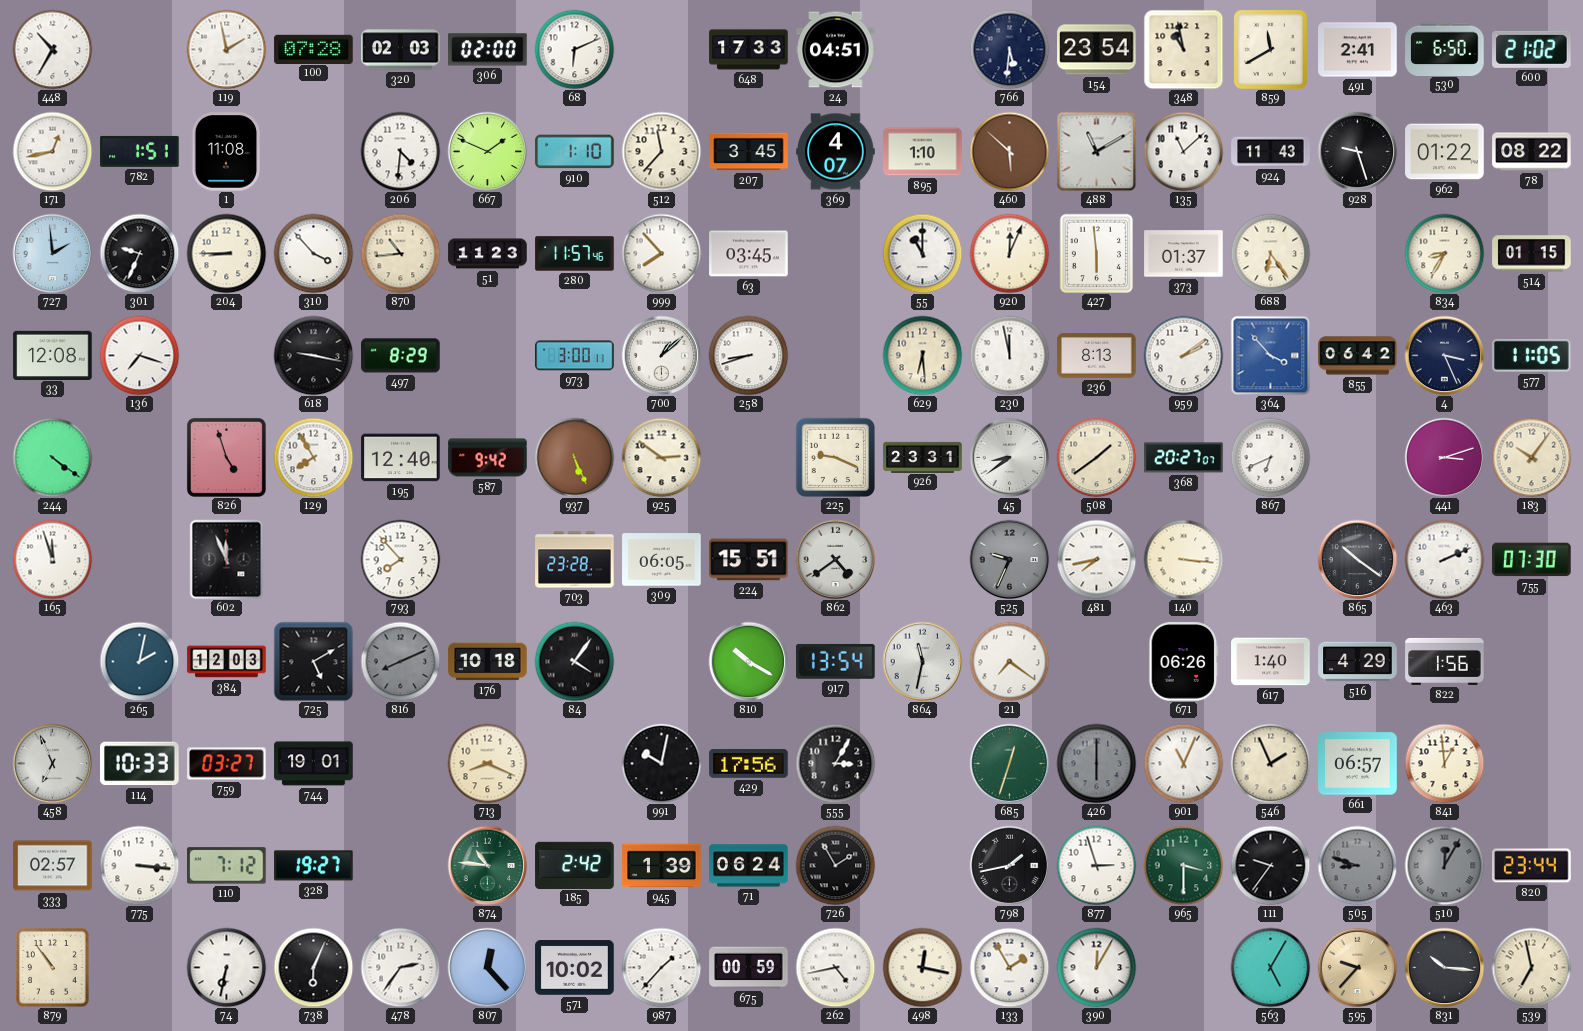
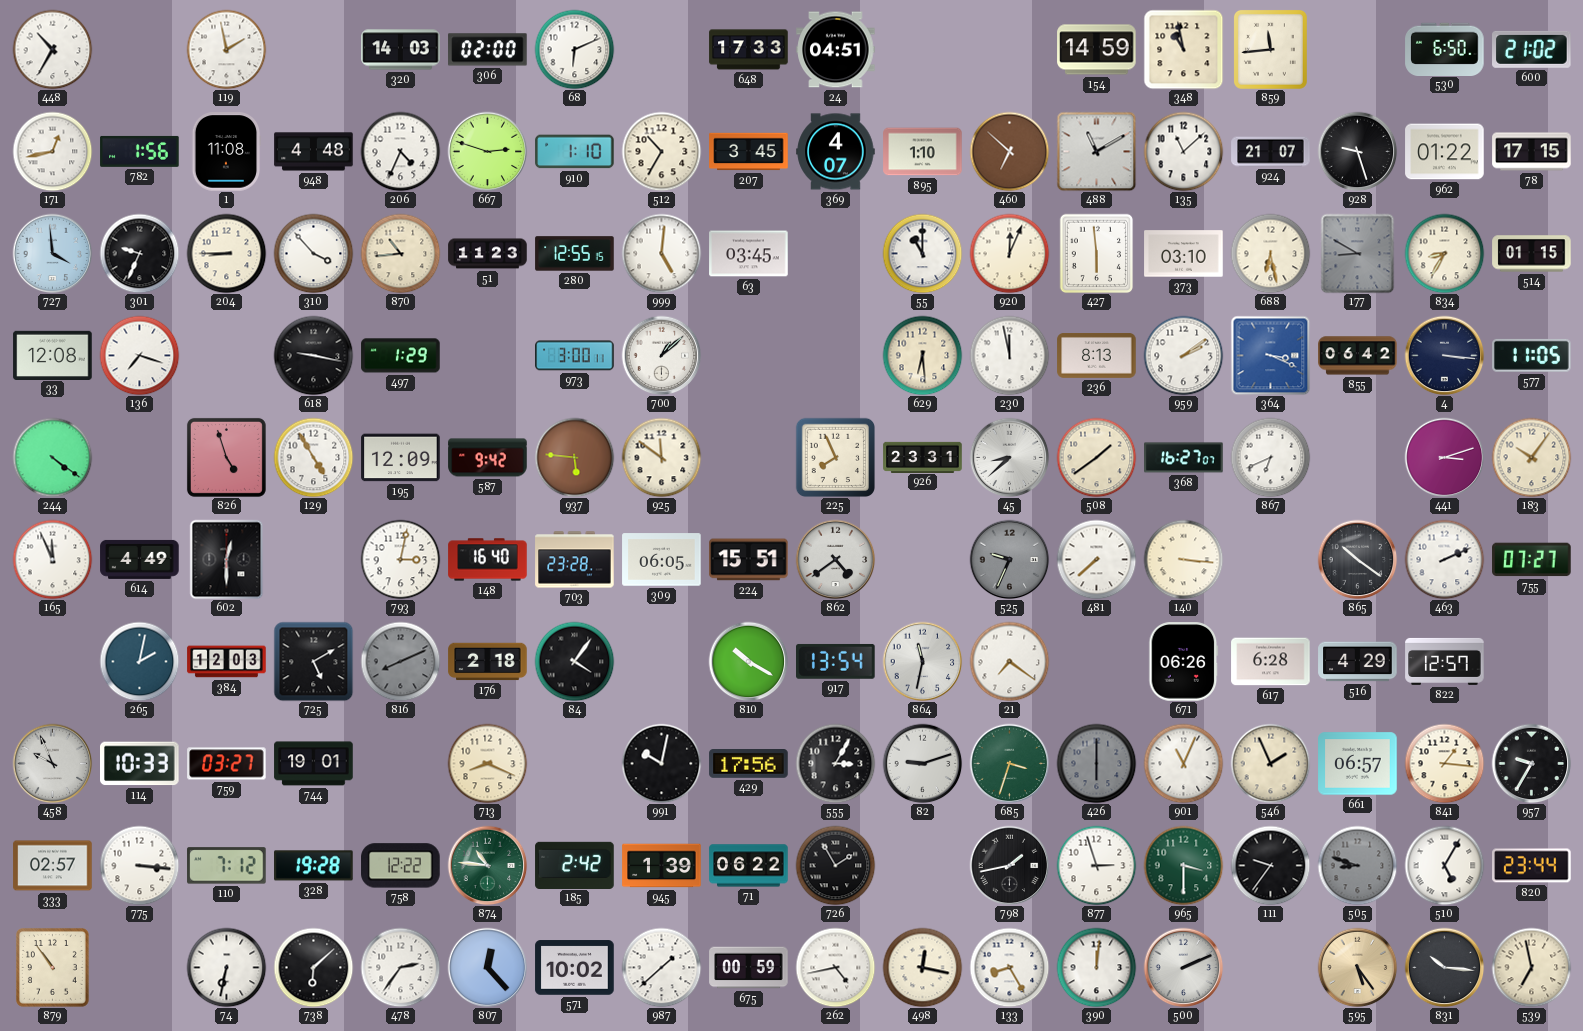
100: 07:28 -> none
320: 02:03 -> 14:03
766: 5:31 -> none
154: 23:54 -> 14:59
859: 11:40 -> 11:44
491: 2:41 -> none
782: 1:51 -> 1:56
948: none -> 4:48
206: 4:31 -> 4:34
667: 1:49 -> 2:48
512: 11:37 -> 10:35
460: 5:52 -> 6:52
924: 11:43 -> 21:07
78: 08:22 -> 17:15
727: 1:59 -> 3:59
280: 11:57 -> 12:55
999: 7:53 -> 5:01
373: 01:37 -> 03:10
688: 6:24 -> 6:28
177: none -> 8:50
497: 8:29 -> 1:29
258: 8:42 -> none
364: 3:53 -> 3:19
4: 3:26 -> 3:16
129: 7:55 -> 4:55
195: 12:40 -> 12:09
937: 5:26 -> 5:46
925: 2:51 -> 11:51
225: 9:19 -> 7:56
45: 8:39 -> 8:38
368: 20:27 -> 16:27
165: 11:57 -> 11:56
614: none -> 4:49
602: 11:56 -> 12:30
793: 7:53 -> 3:02
148: none -> 16:40
481: 7:43 -> 7:38
755: 07:30 -> 07:27
176: 10:18 -> 2:18
617: 1:40 -> 6:28
822: 1:56 -> 12:57
458: 6:56 -> 9:56
82: none -> 9:12
685: 12:33 -> 3:33
841: 12:59 -> 1:16
957: none -> 9:35
328: 19:27 -> 19:28
758: none -> 12:22
71: 06:24 -> 06:22
510: 12:05 -> 5:05
510 dial: grey -> white
738: 6:04 -> 6:08
987: 1:37 -> 1:38
133: 1:55 -> 8:25
390: 12:05 -> 12:01
500: none -> 2:11
563: 5:05 -> none
595: 9:37 -> 5:24
